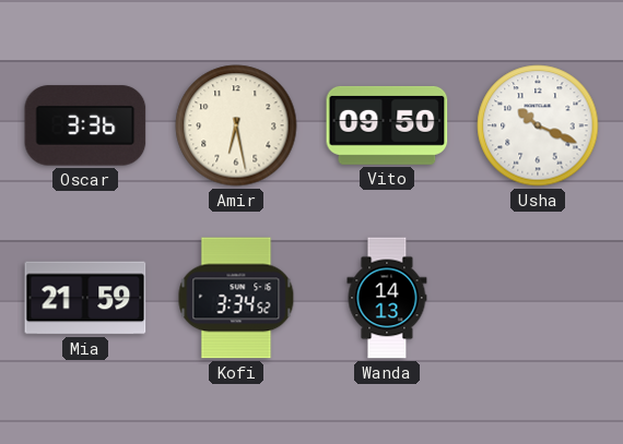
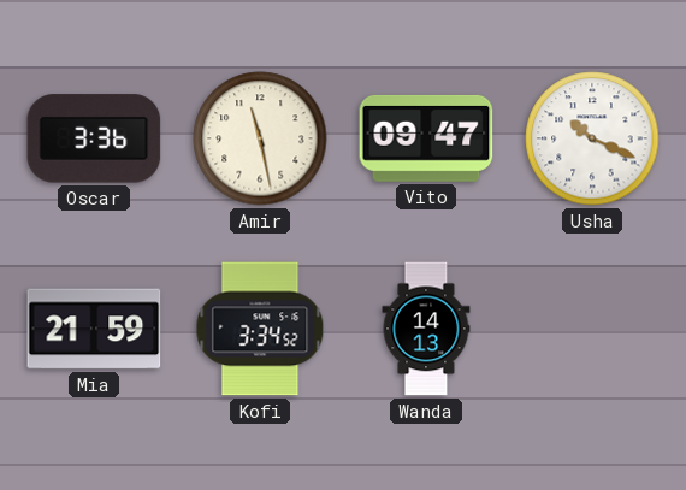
Amir: 6:28 -> 11:28
Vito: 09:50 -> 09:47
